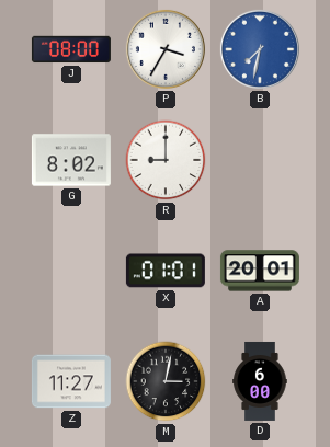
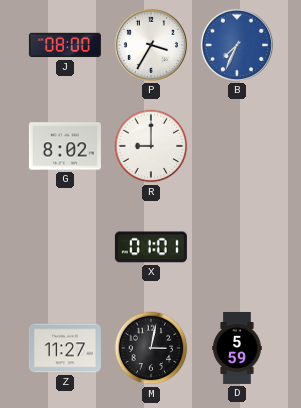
B: 7:32 -> 7:34
A: 20:01 -> none
D: 6:00 -> 5:59
